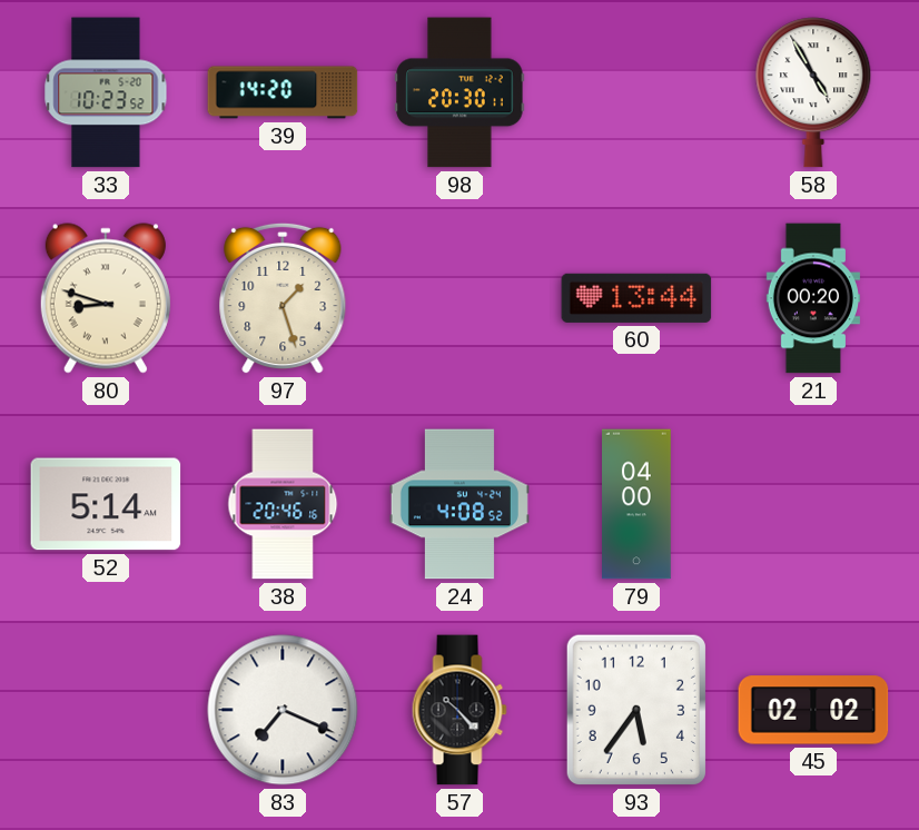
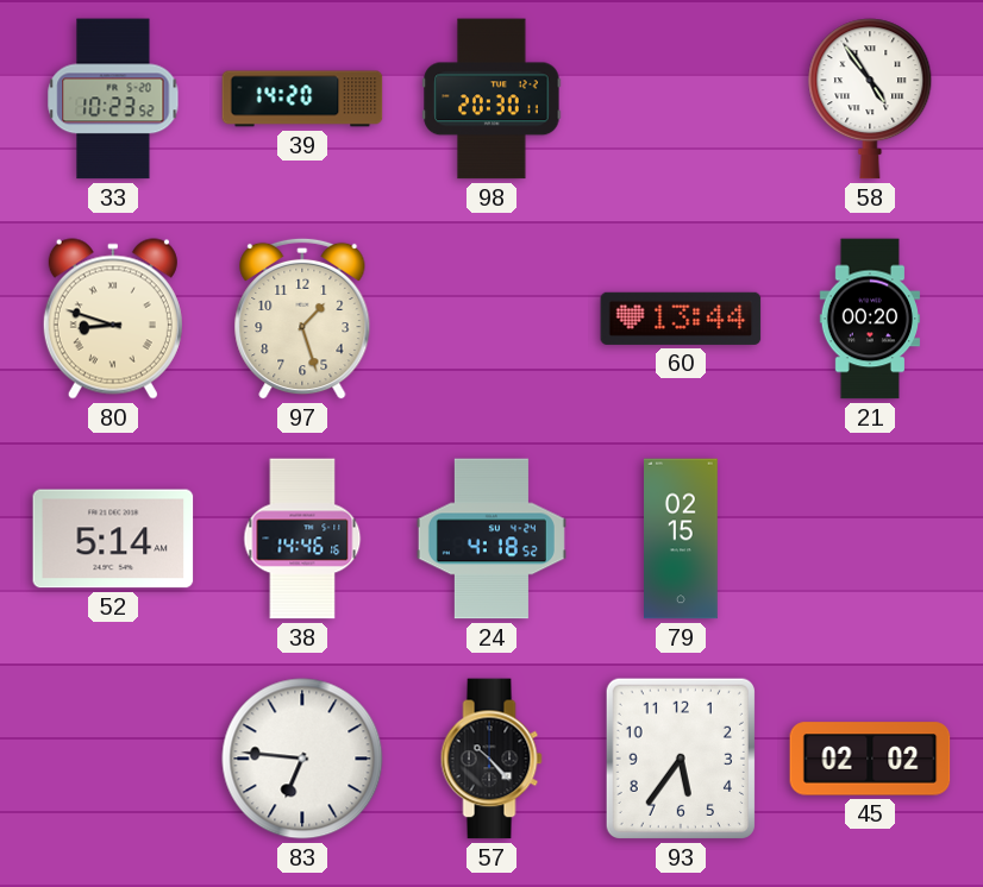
58: 4:55 -> 4:54
38: 20:46 -> 14:46
24: 4:08 -> 4:18
79: 04:00 -> 02:15
83: 7:19 -> 6:46
